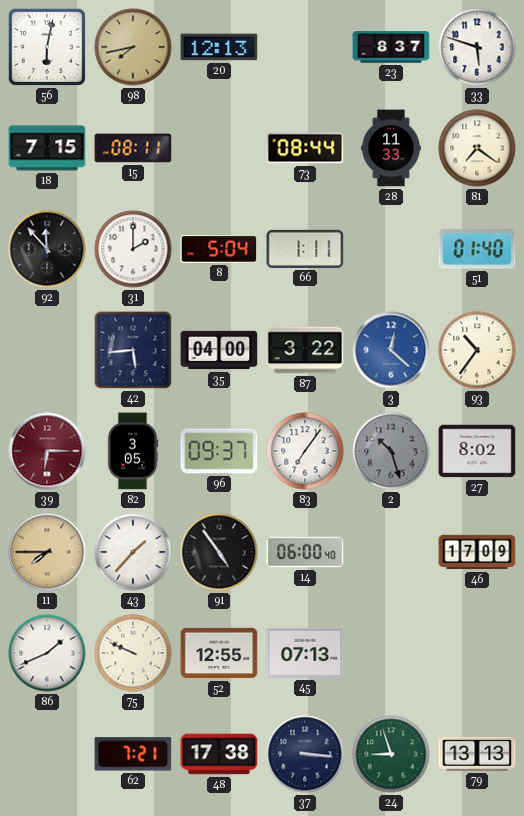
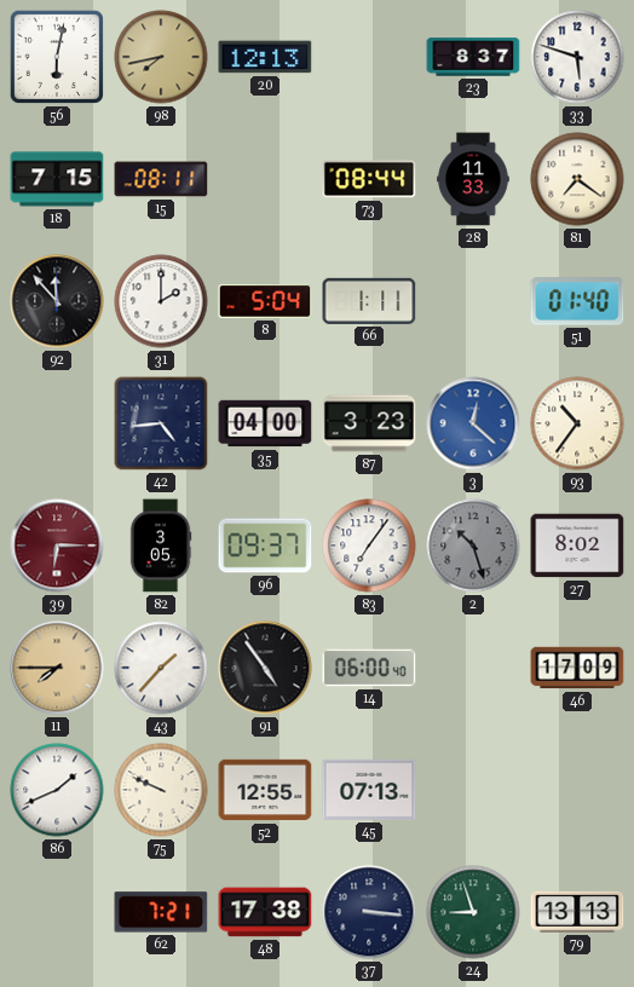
42: 5:44 -> 4:44
87: 3:22 -> 3:23
